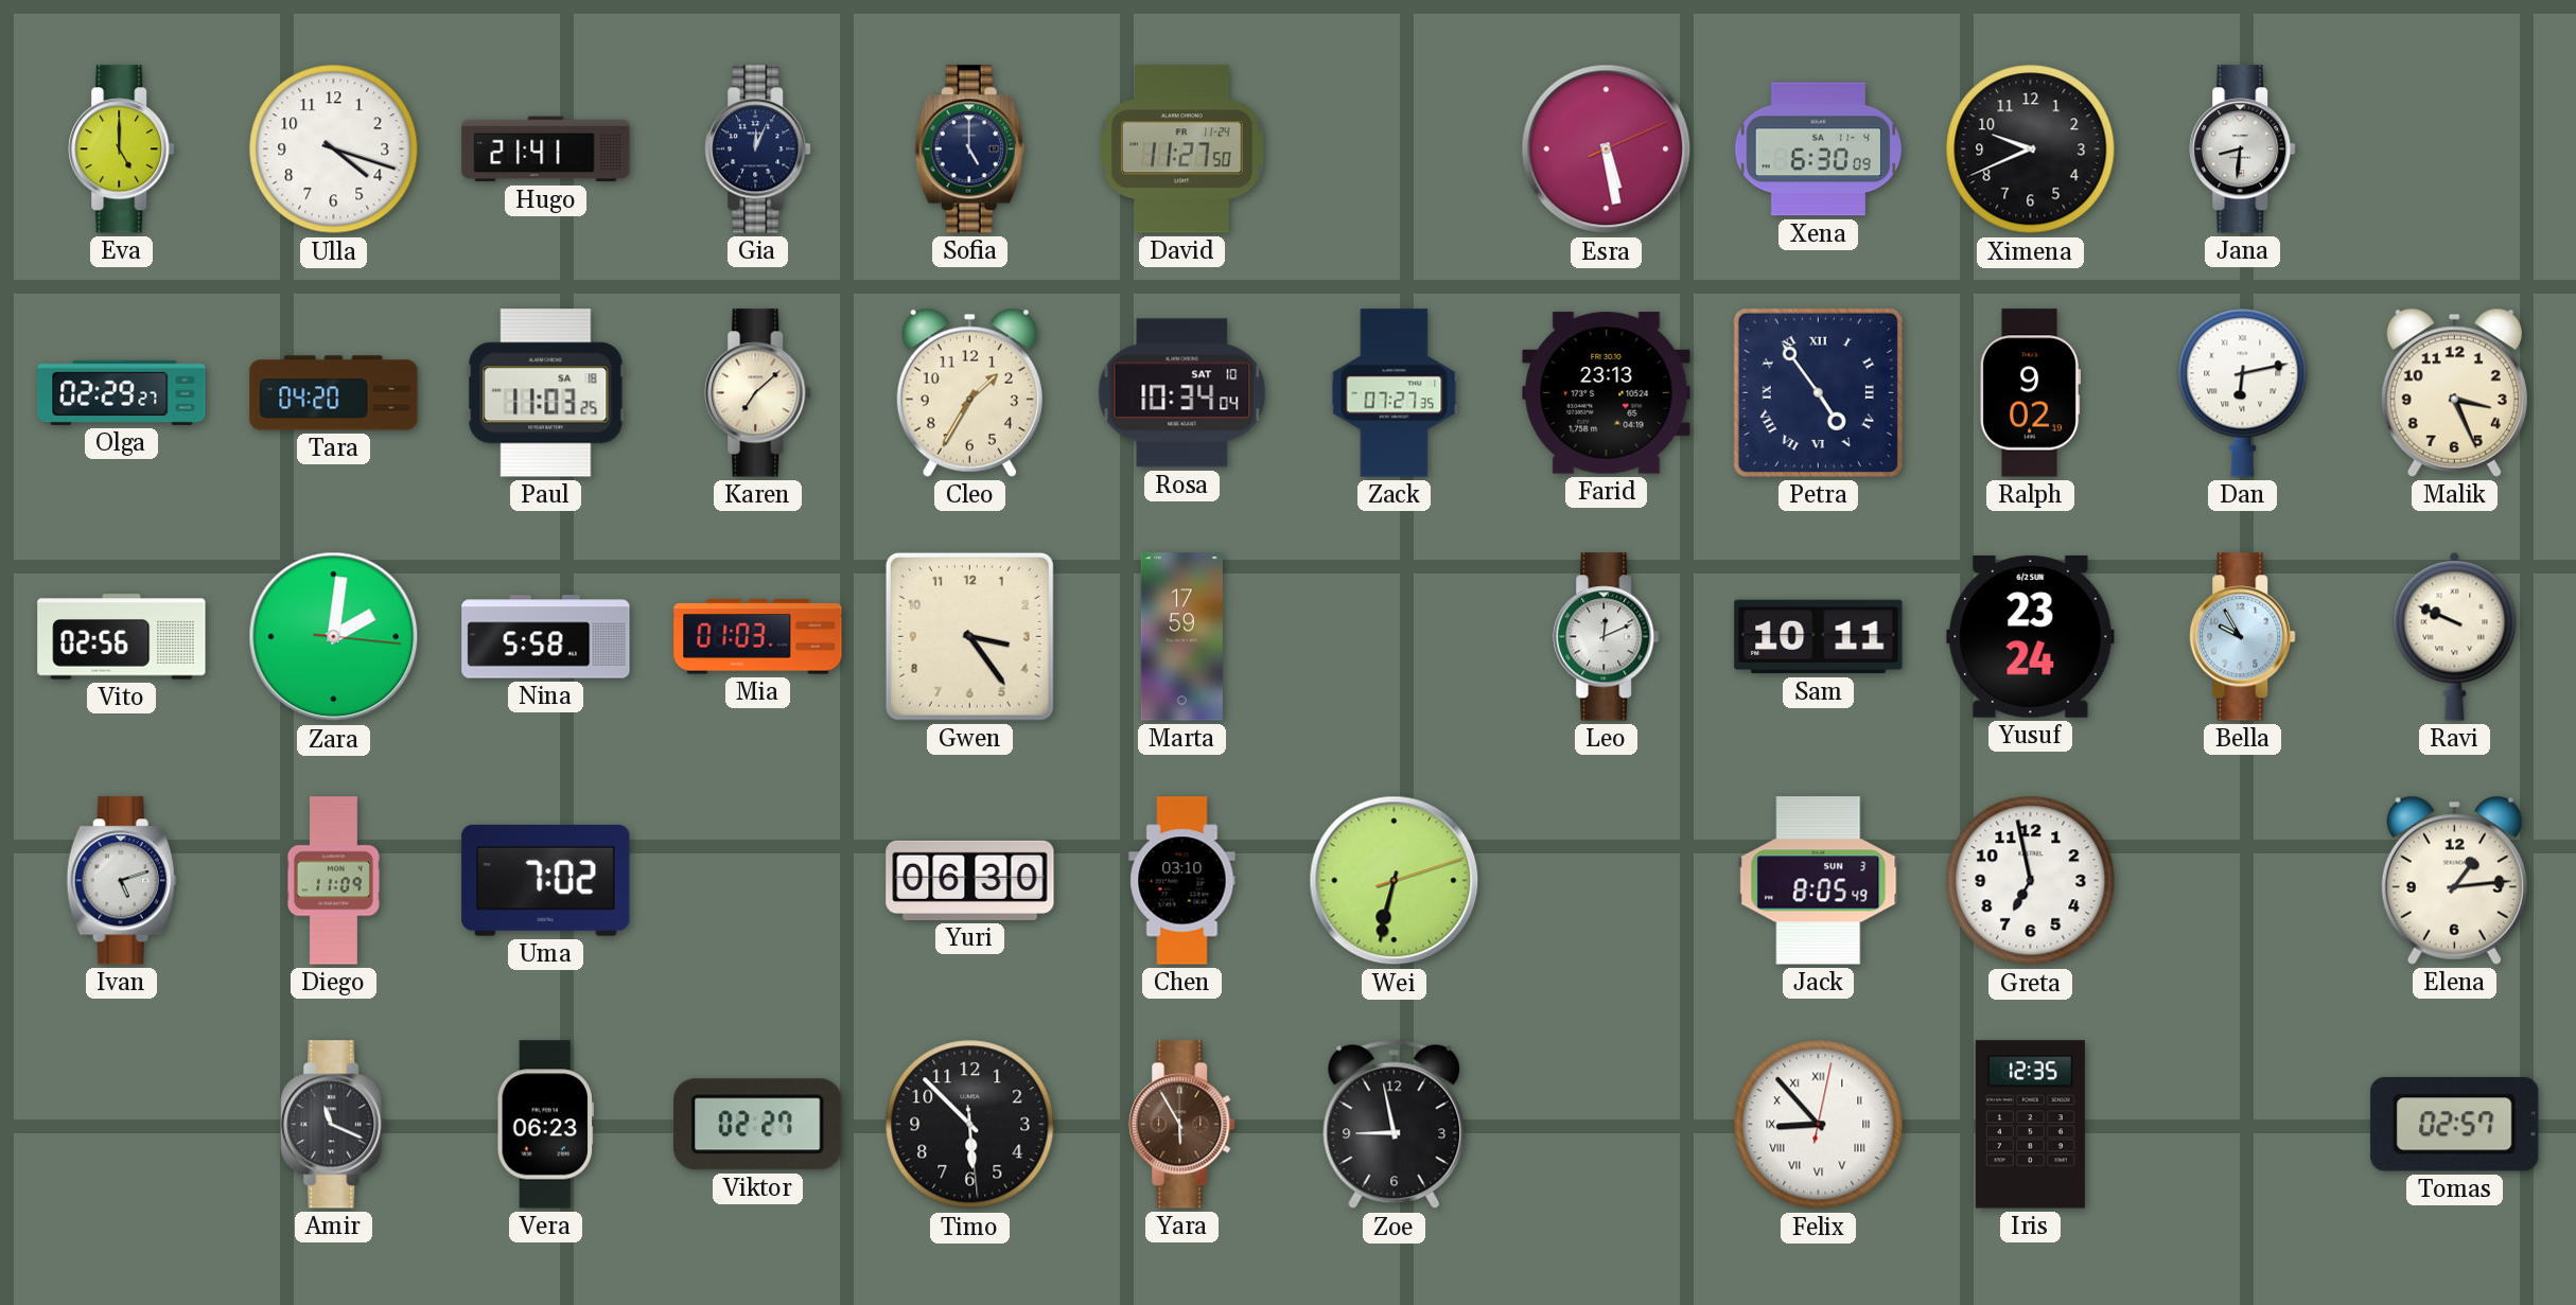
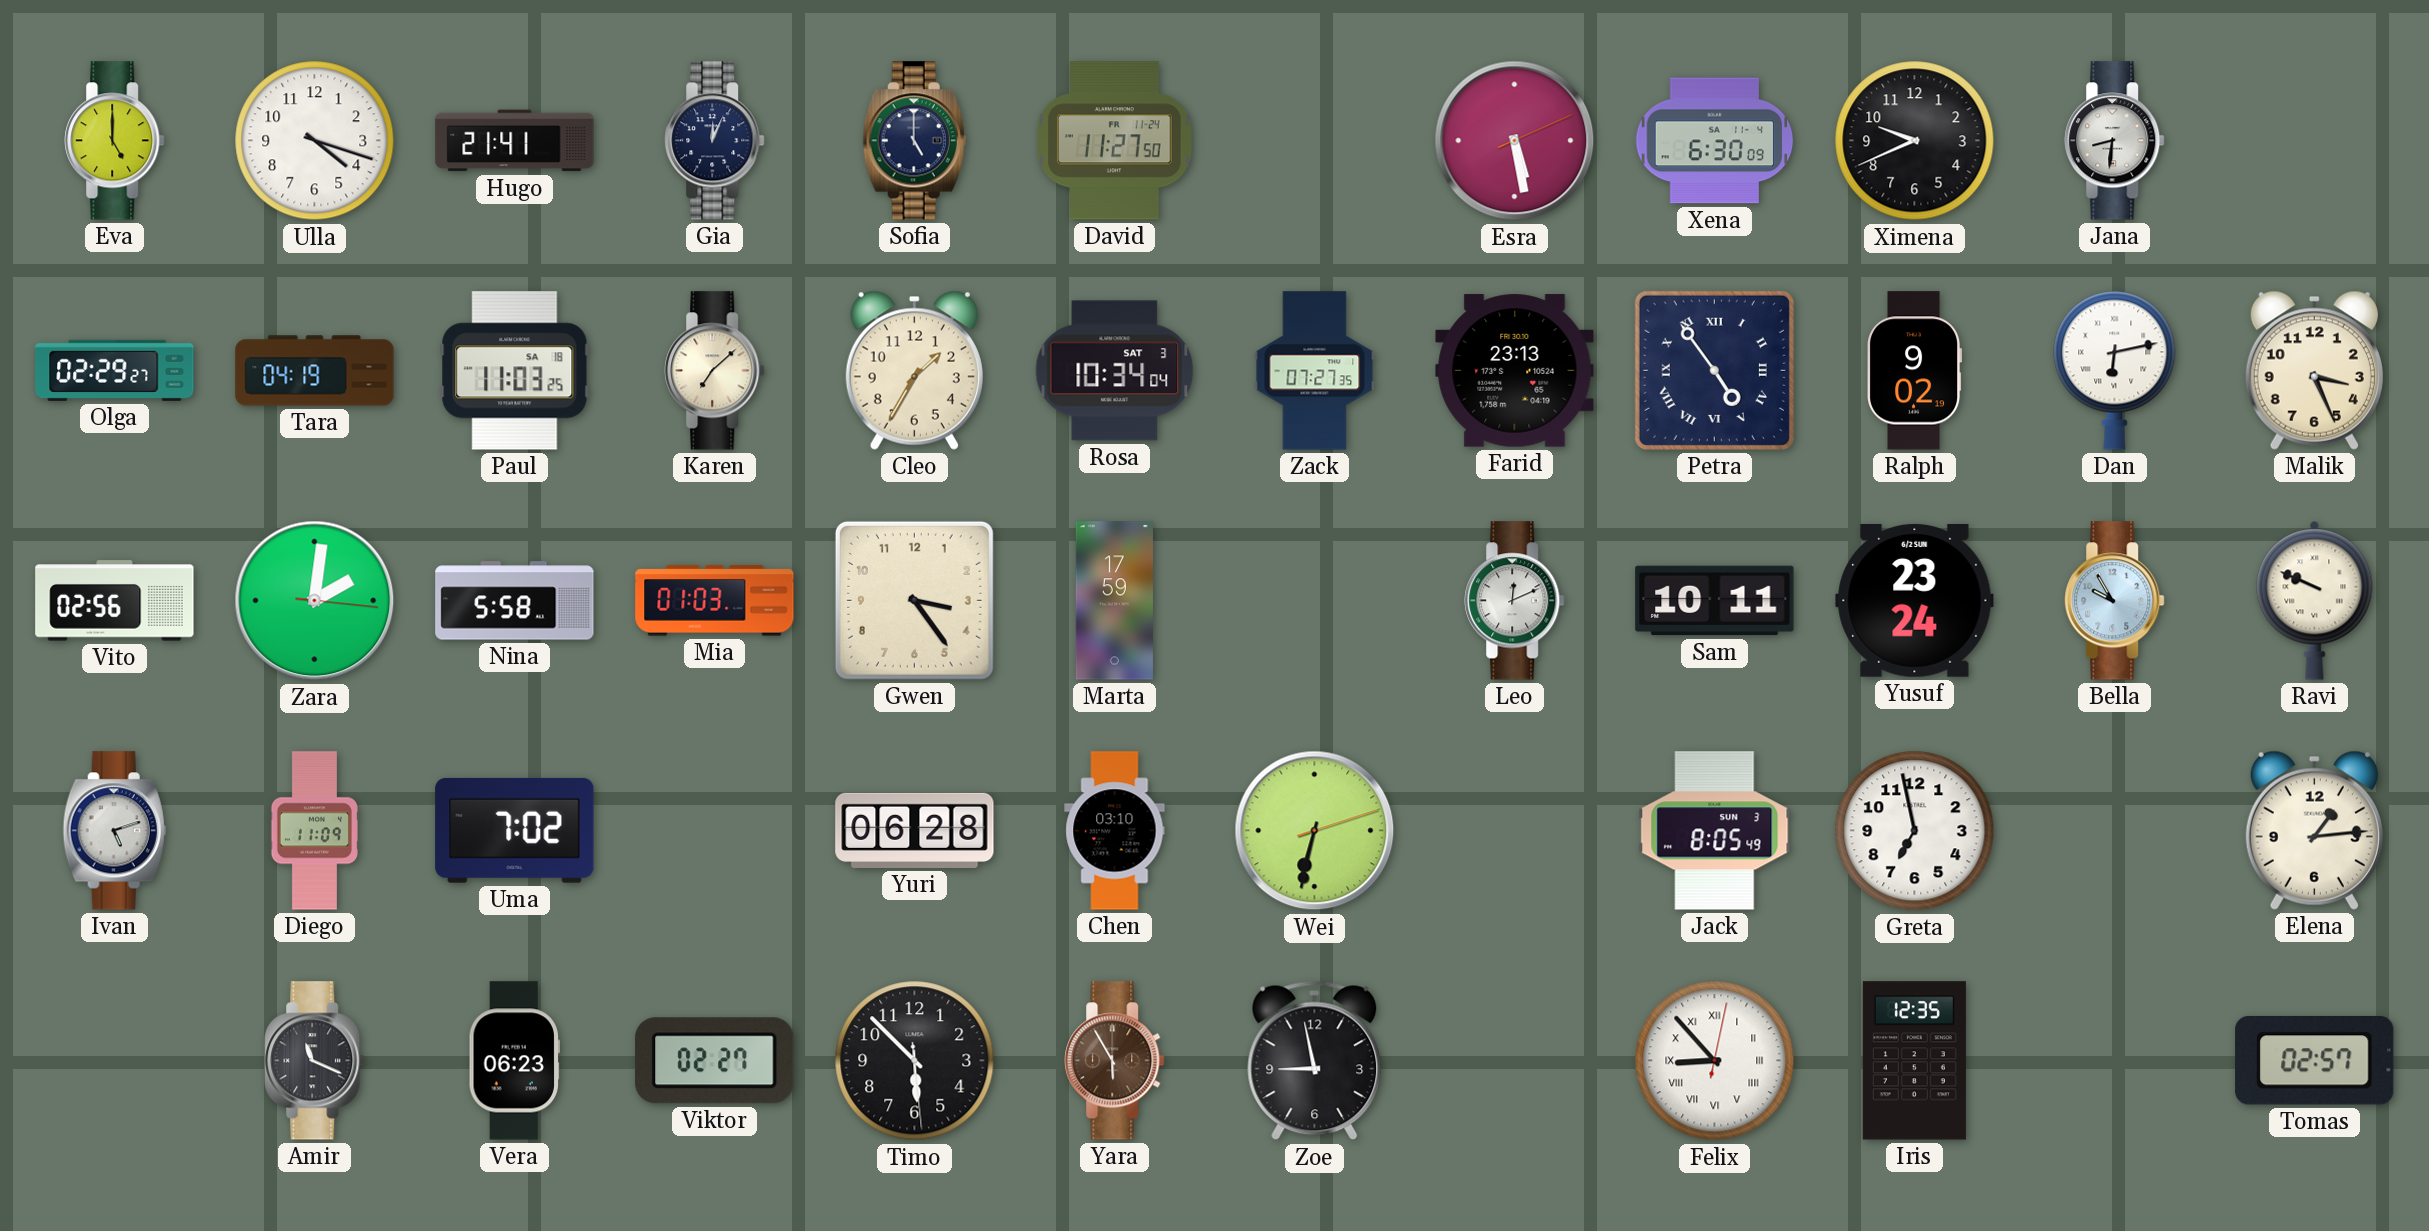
Tara: 04:20 -> 04:19
Rosa date: SAT 10 -> SAT 3
Yuri: 06:30 -> 06:28
